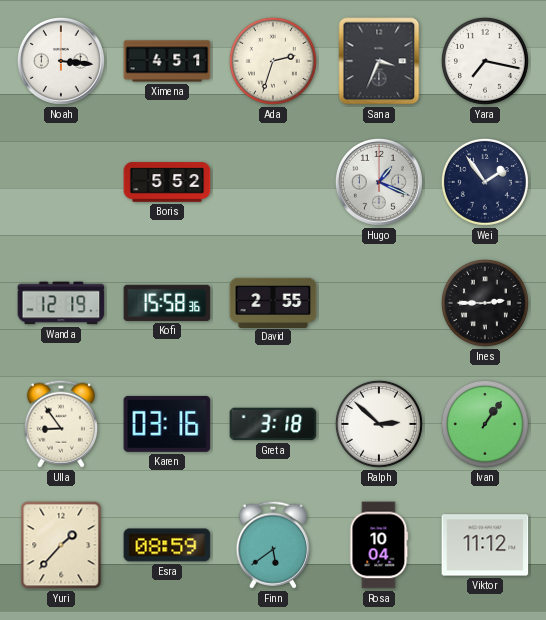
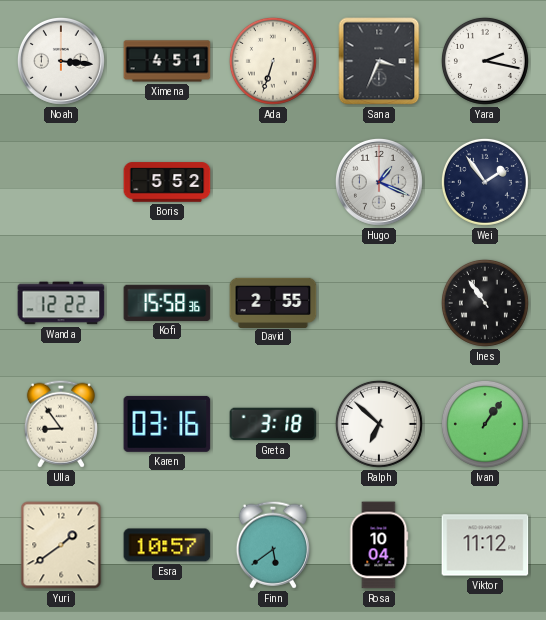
Ada: 2:33 -> 6:33
Yara: 7:17 -> 2:17
Wanda: 12:19 -> 12:22
Ines: 2:45 -> 10:54
Ralph: 2:52 -> 6:52
Yuri: 1:37 -> 1:39
Esra: 08:59 -> 10:57
